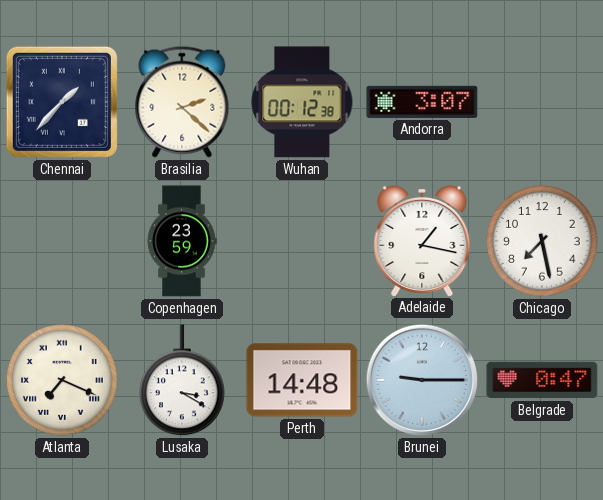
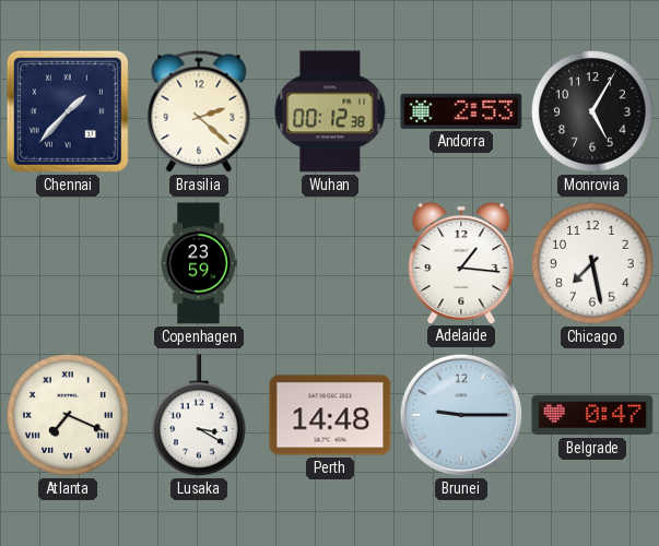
Andorra: 3:07 -> 2:53
Monrovia: none -> 5:05
Adelaide: 1:17 -> 1:16
